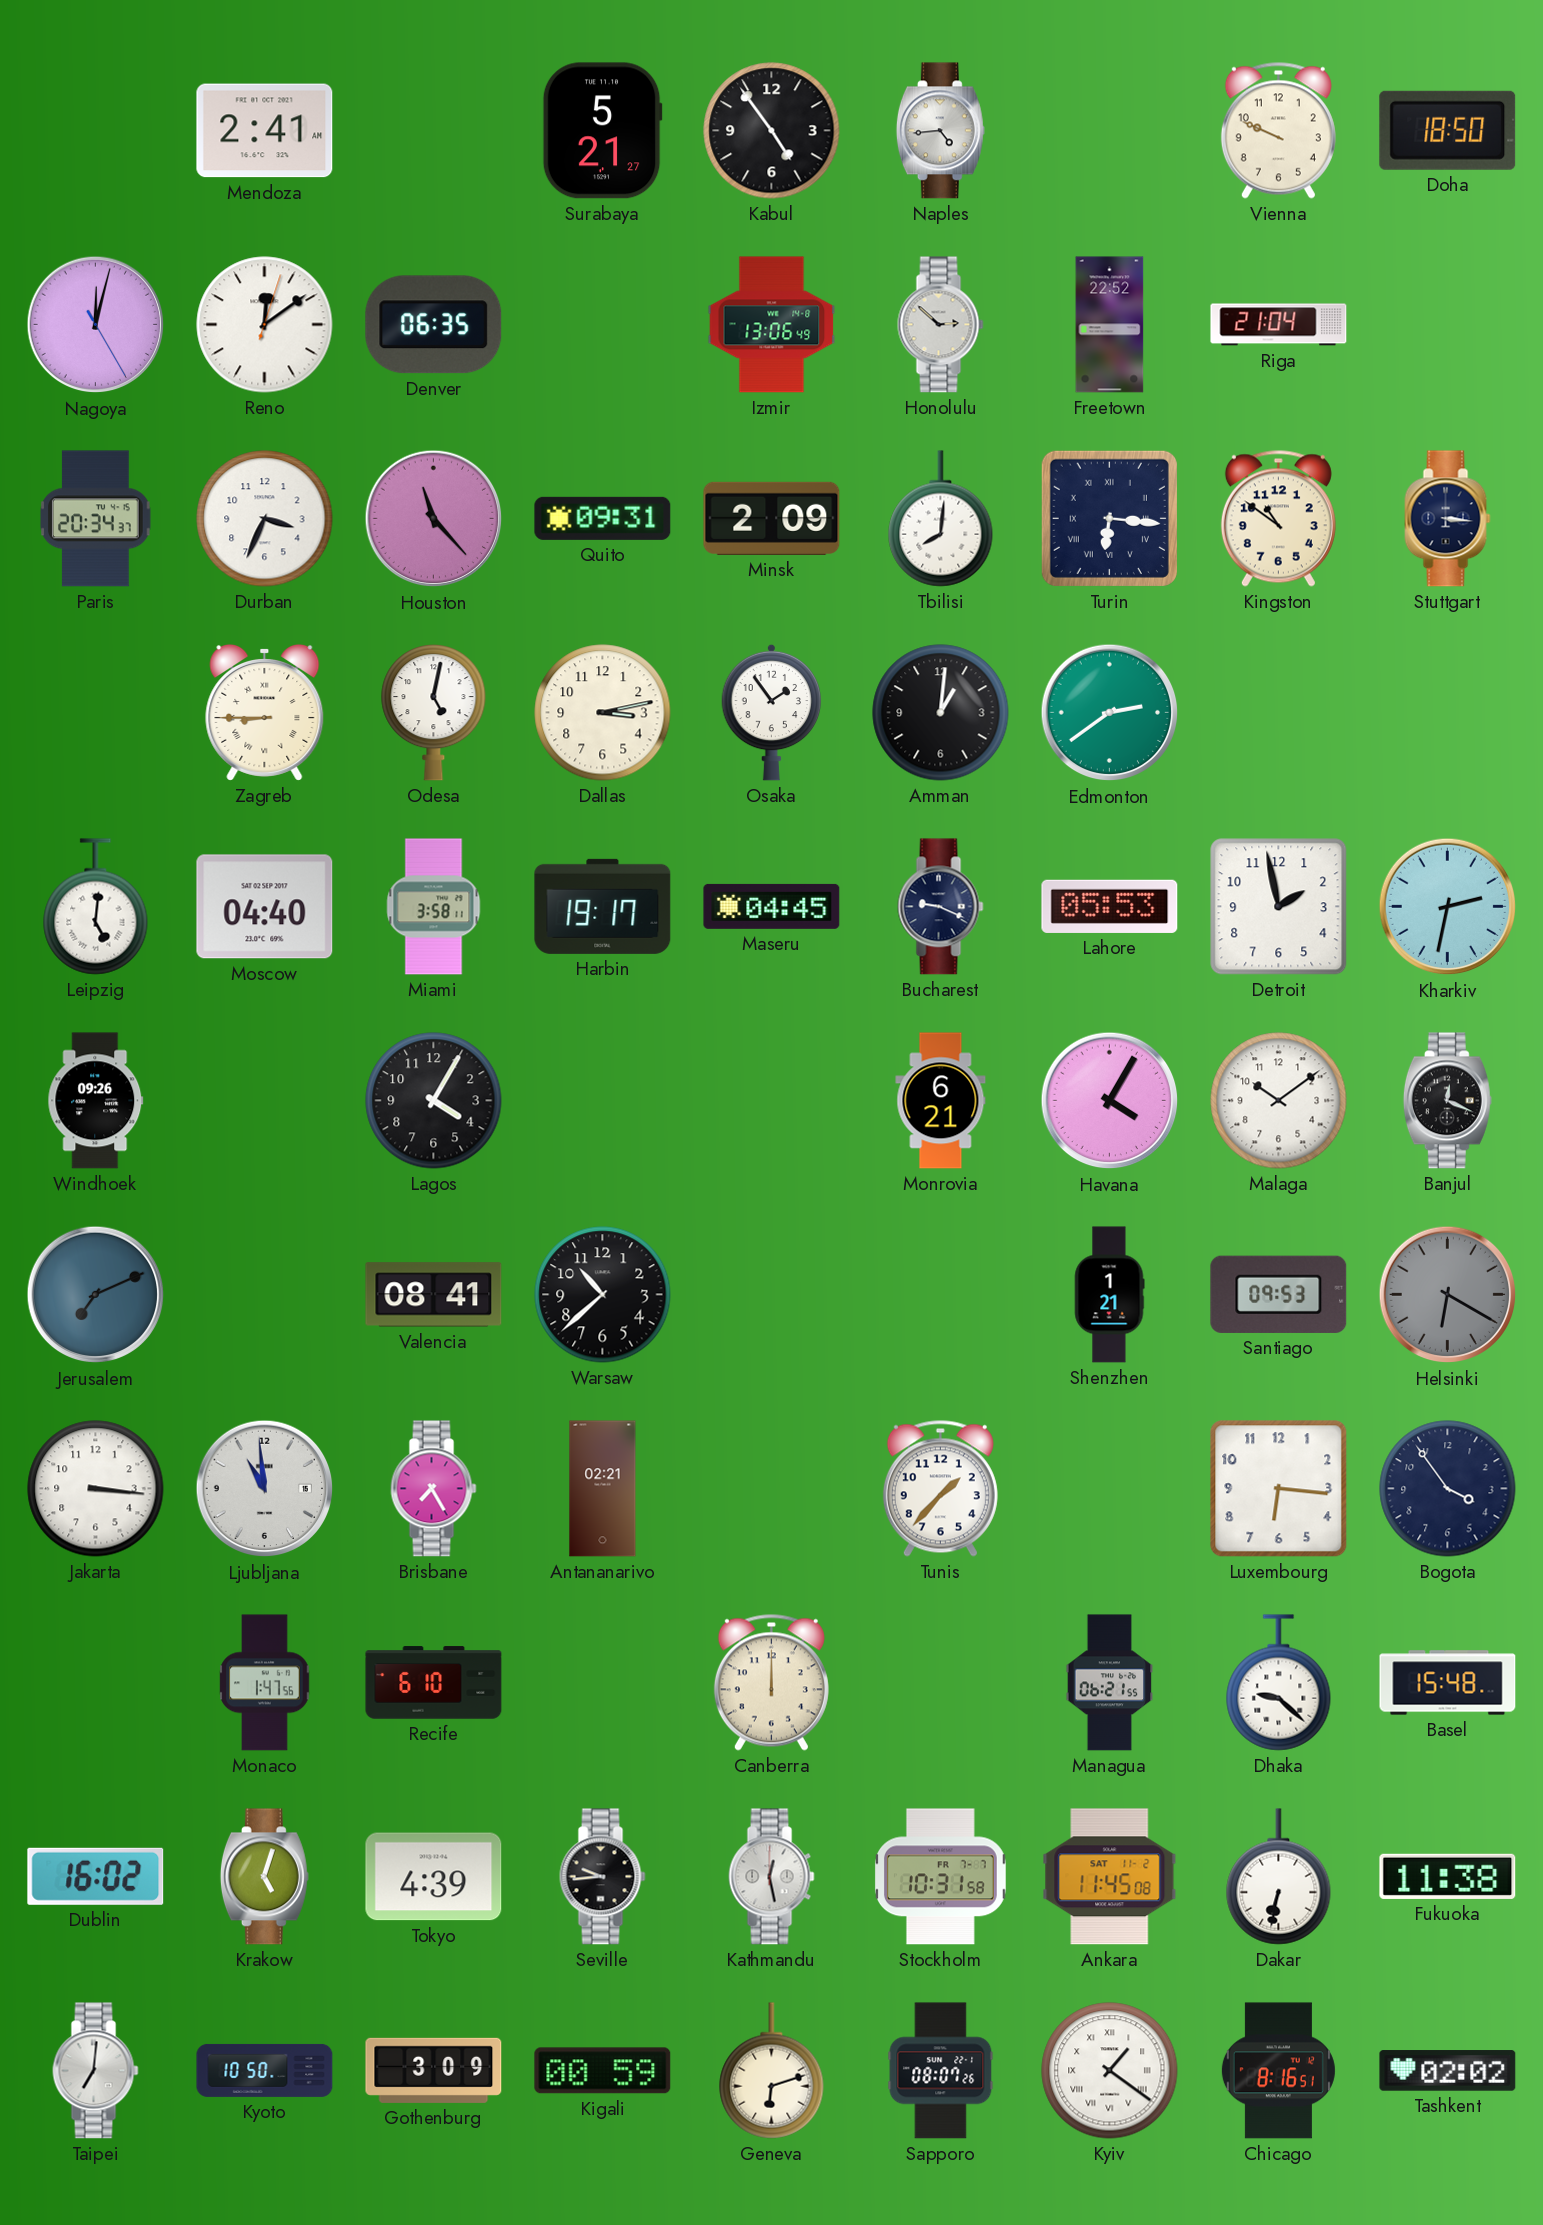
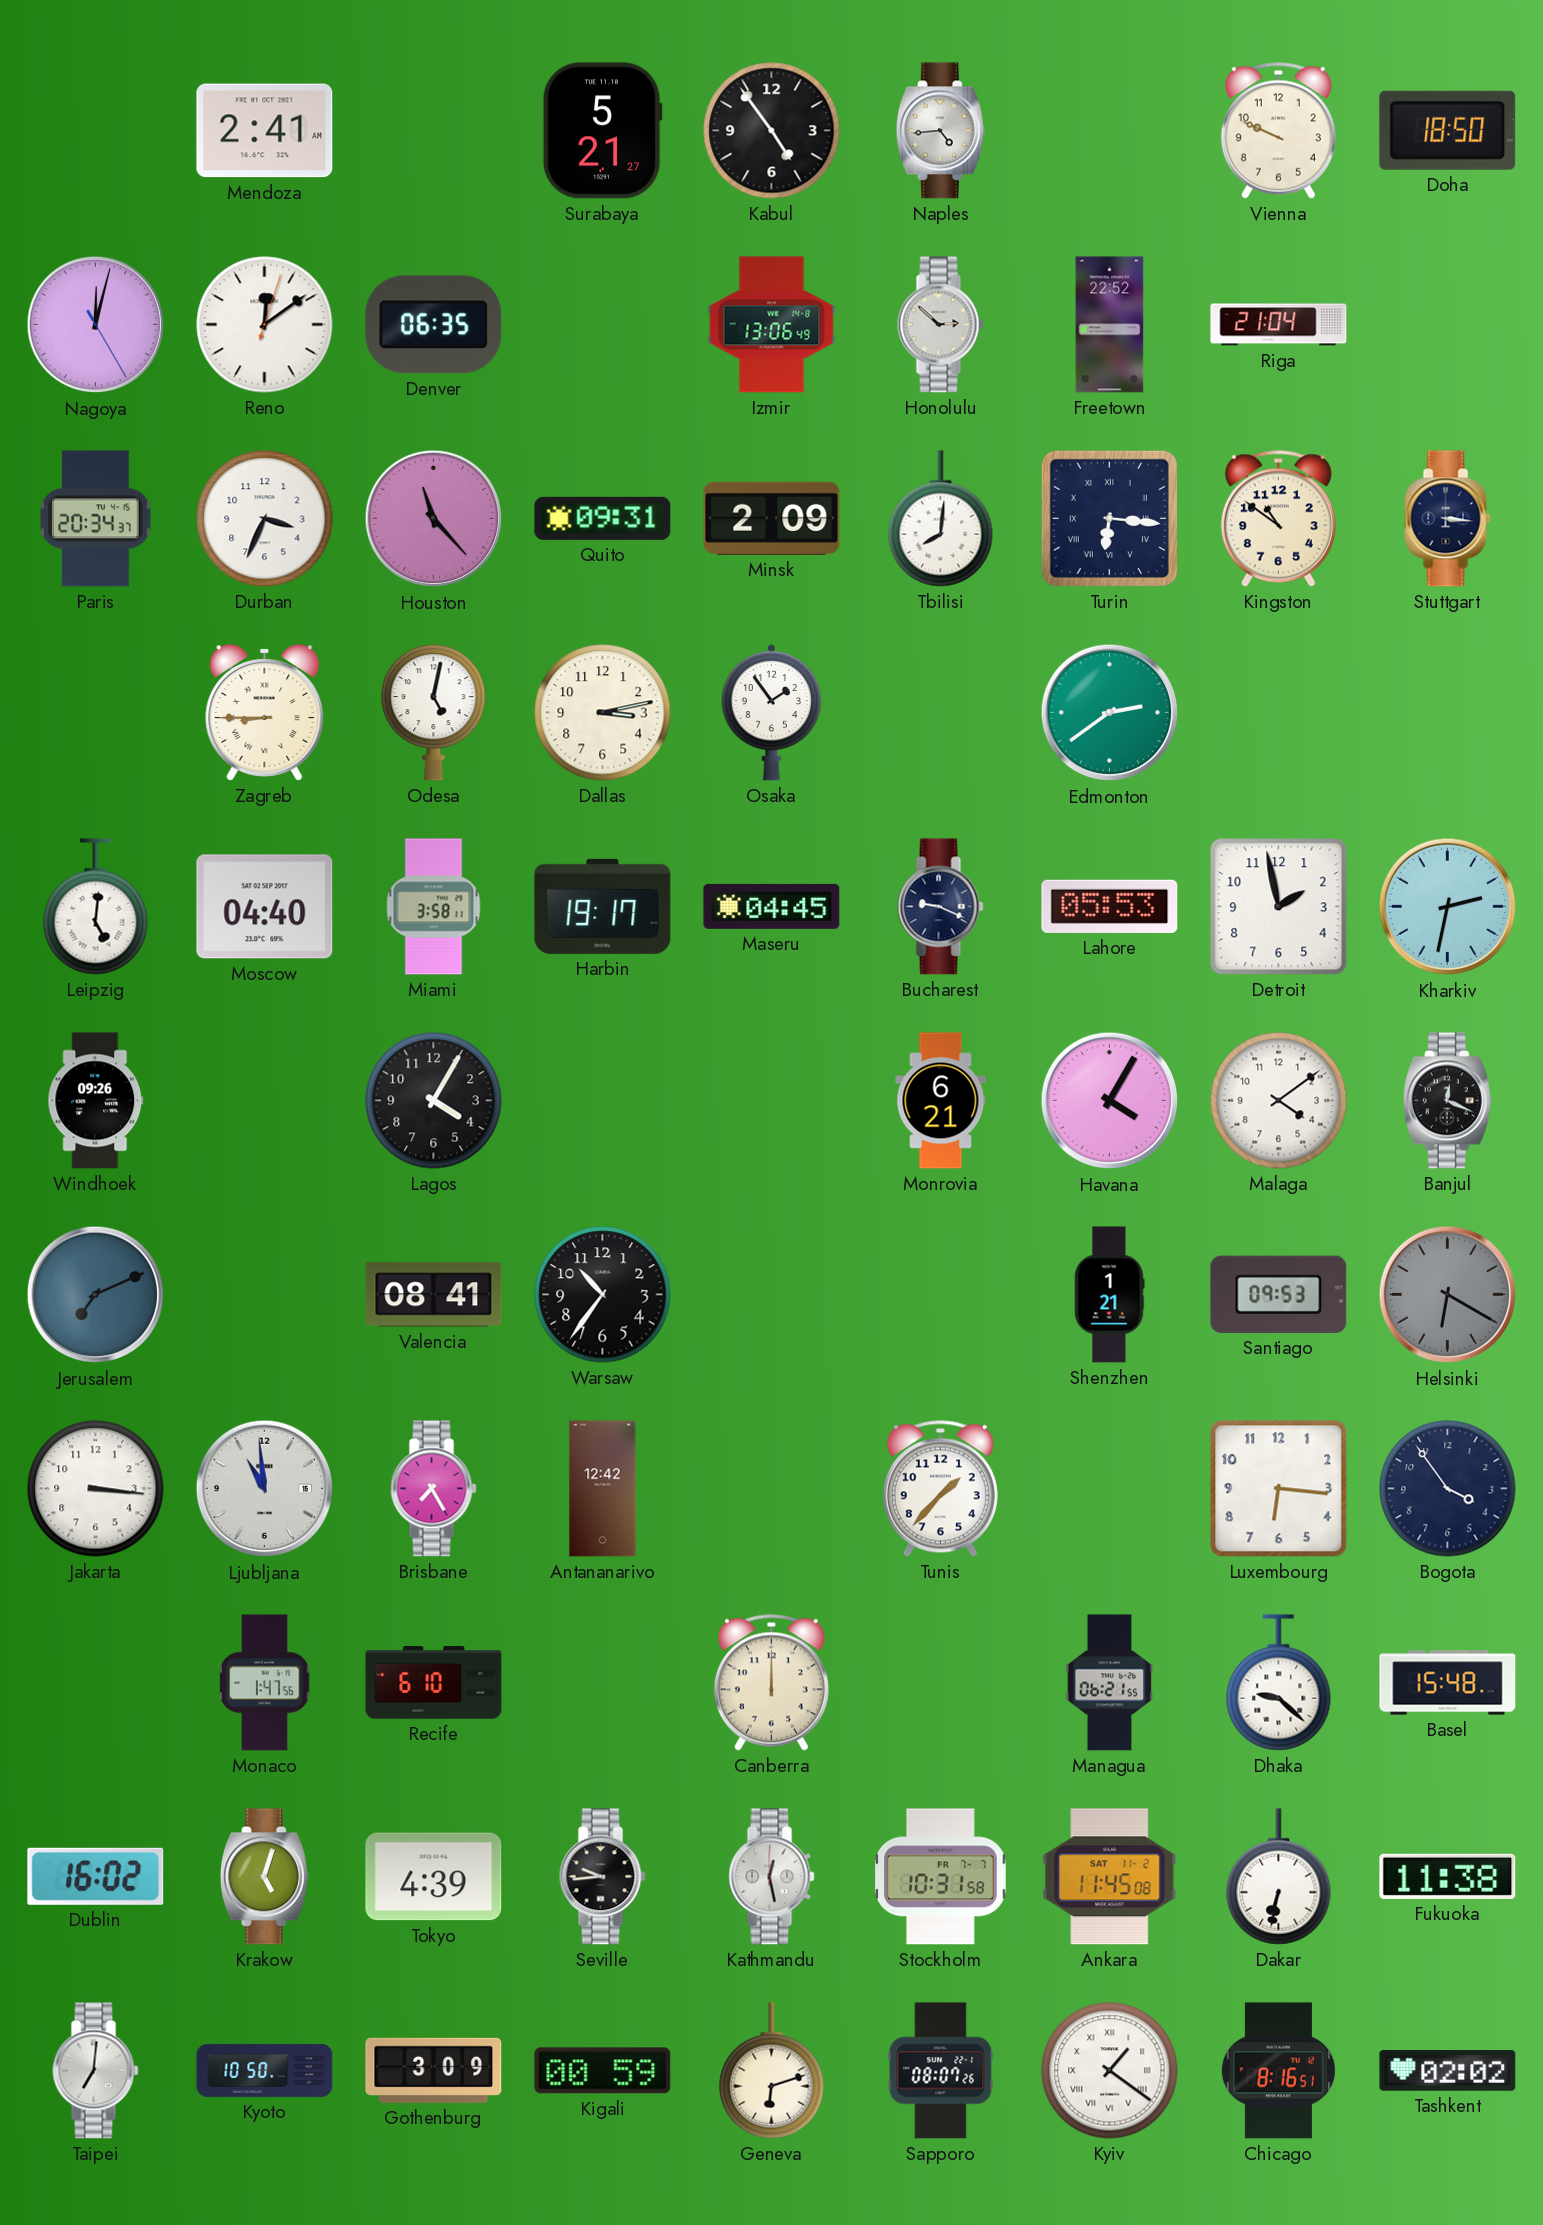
Amman: 1:01 -> none
Malaga: 10:09 -> 4:09
Warsaw: 10:38 -> 10:36
Antananarivo: 02:21 -> 12:42
